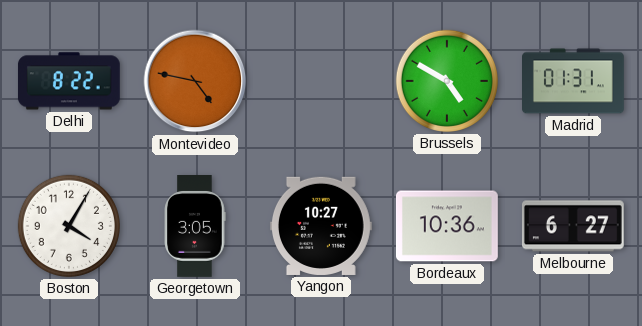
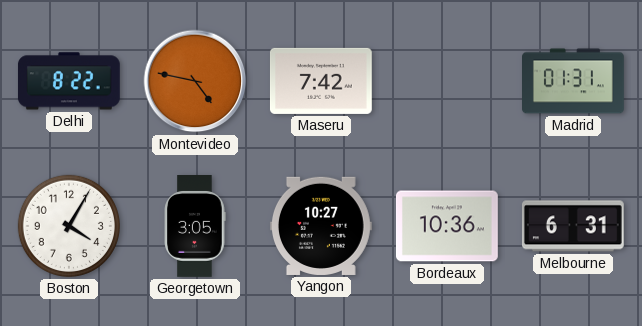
Maseru: none -> 7:42
Brussels: 4:50 -> none
Melbourne: 6:27 -> 6:31
